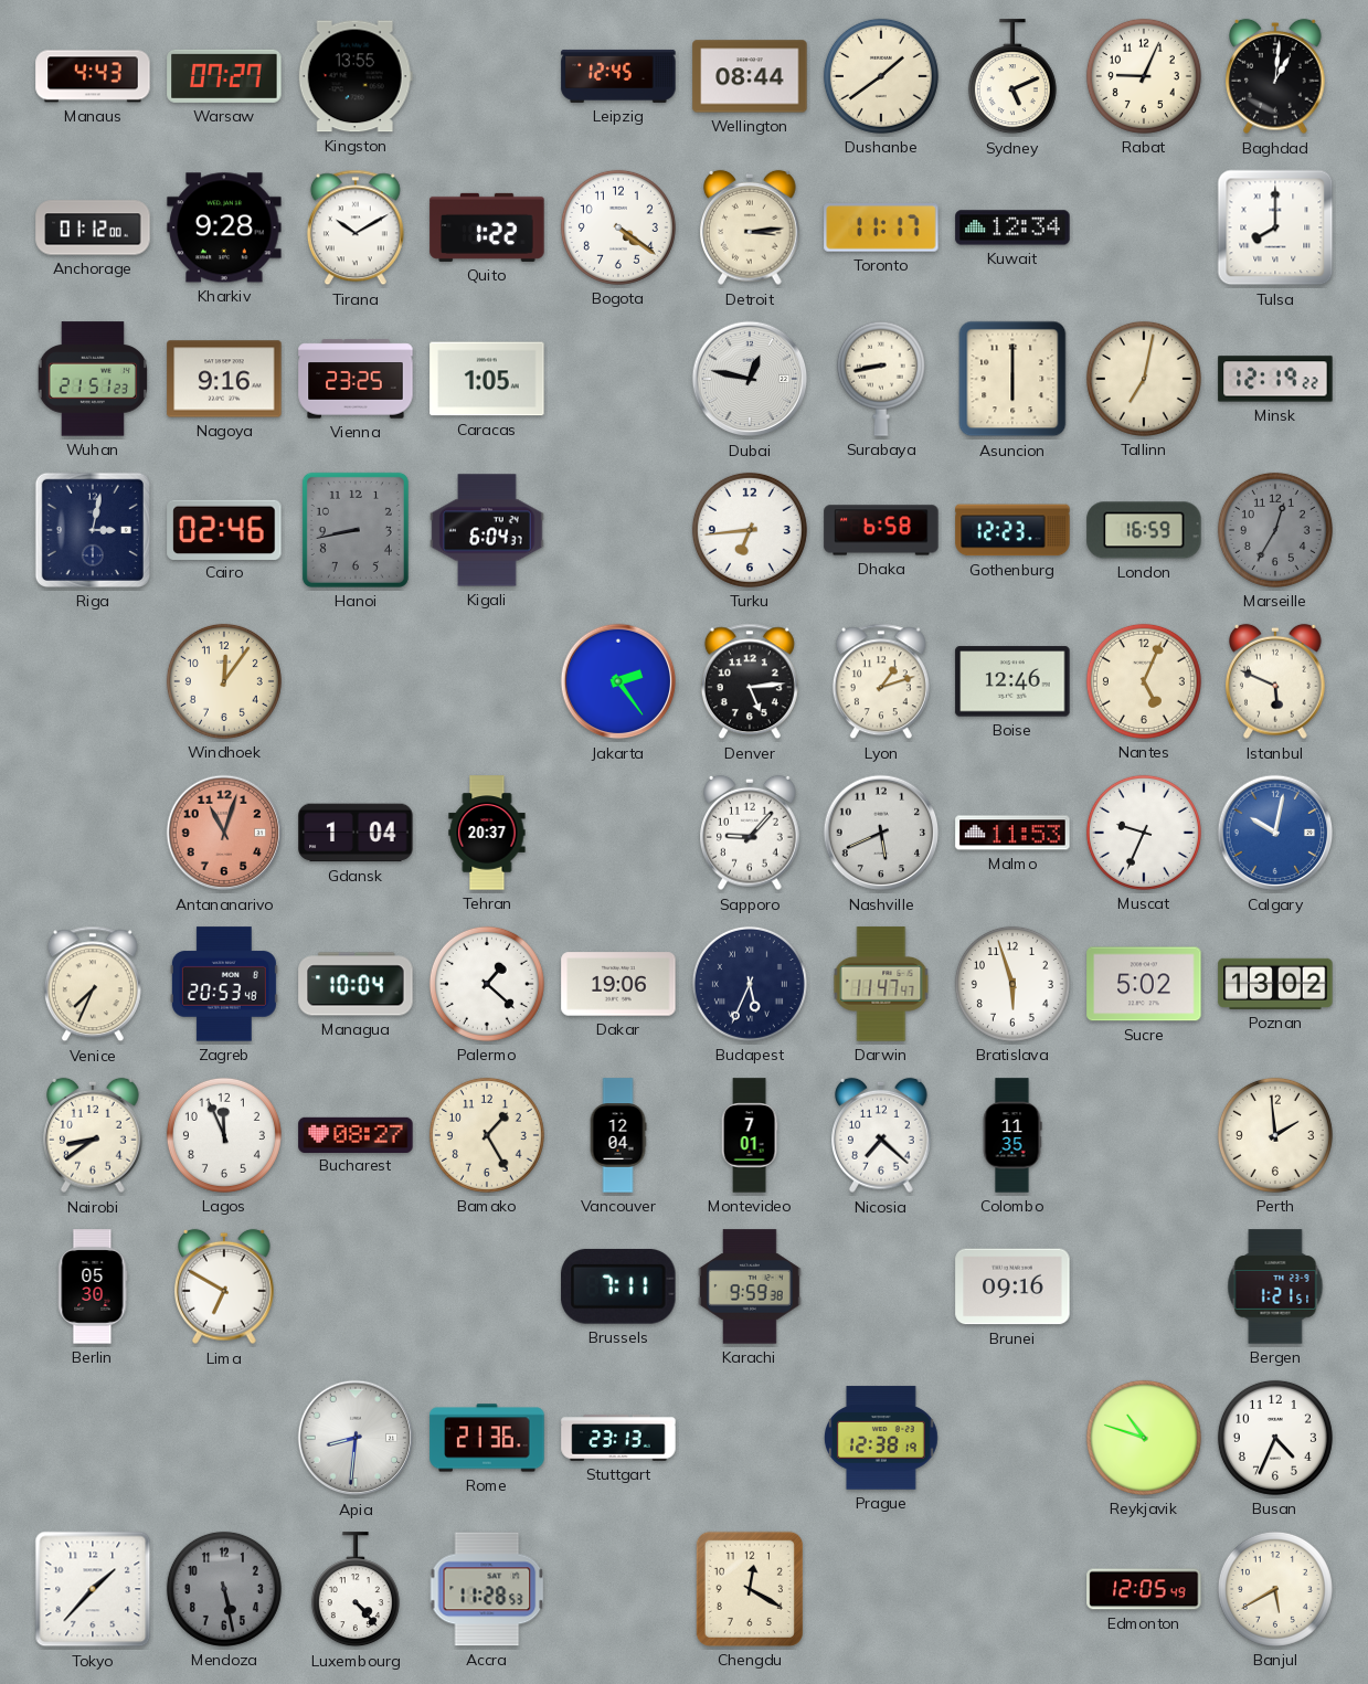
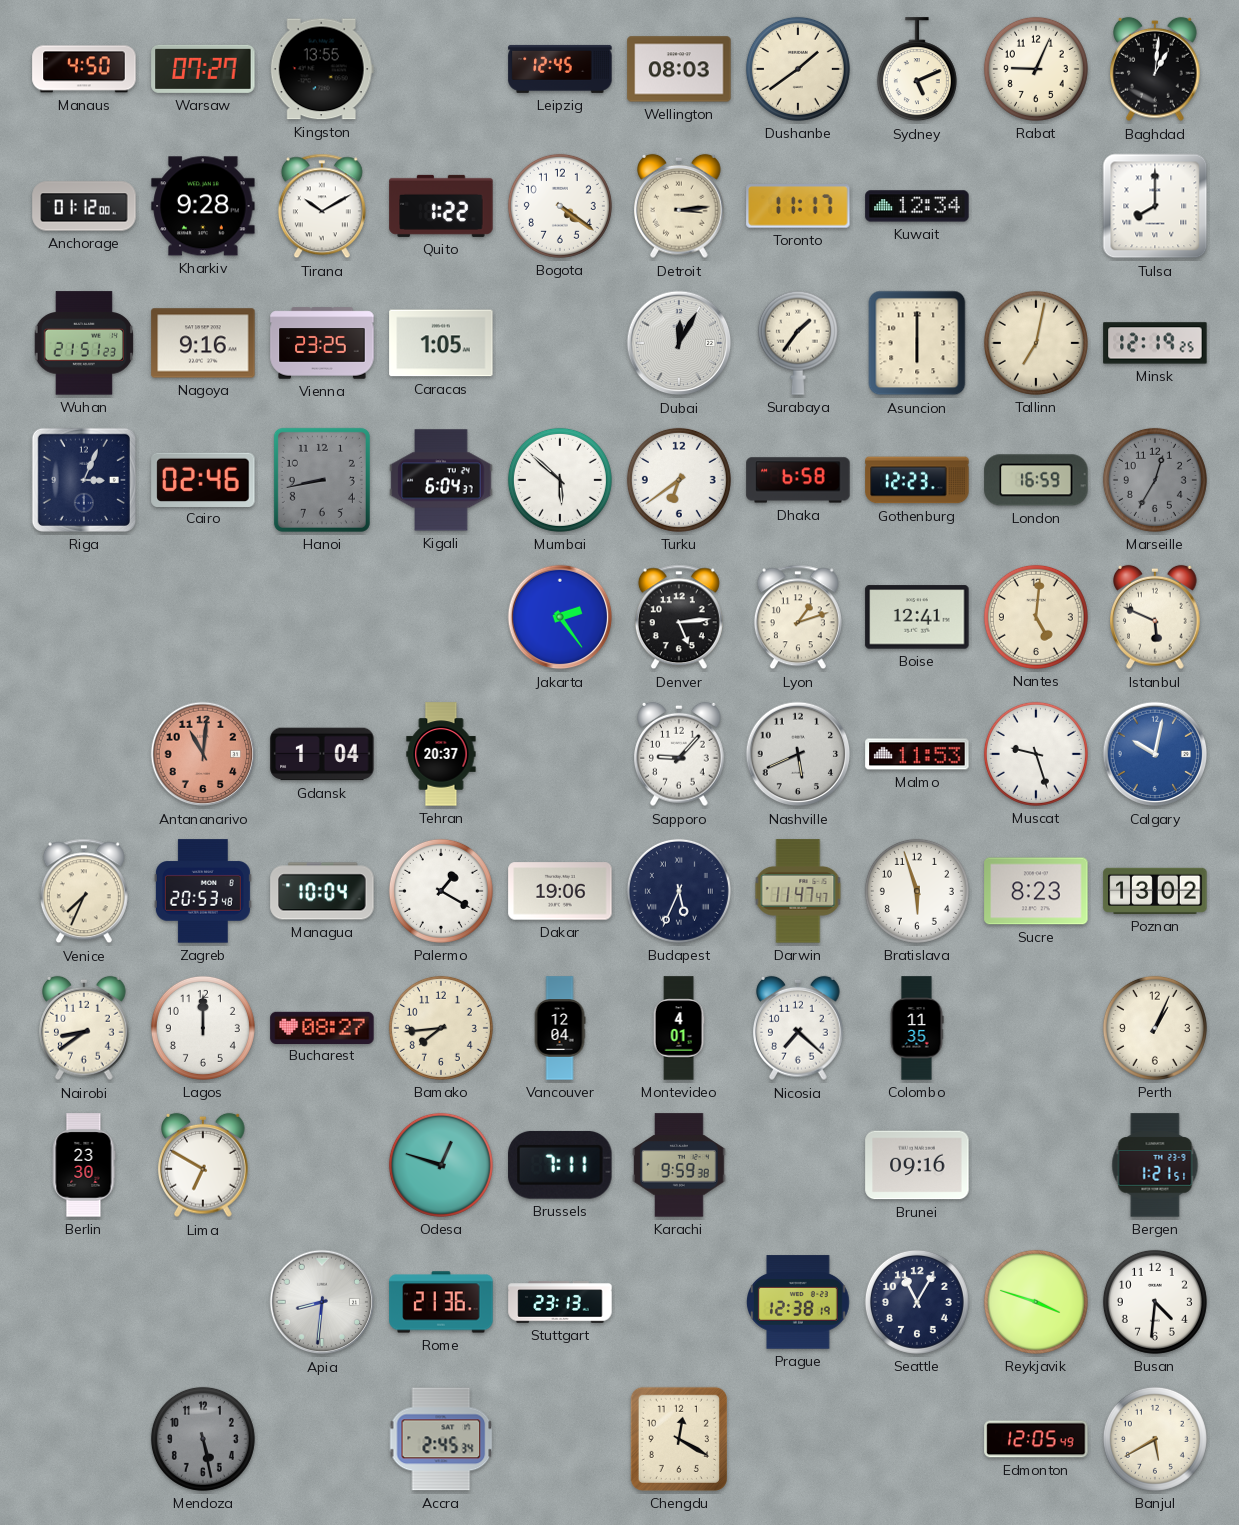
Manaus: 4:43 -> 4:50
Wellington: 08:44 -> 08:03
Dubai: 12:47 -> 12:05
Surabaya: 8:43 -> 1:36
Minsk: 12:19:22 -> 12:19:25
Riga: 3:02 -> 3:04
Mumbai: none -> 5:52
Turku: 6:44 -> 6:39
Windhoek: 12:06 -> none
Boise: 12:46 -> 12:41
Nantes: 5:04 -> 5:01
Antananarivo: 11:03 -> 11:01
Muscat: 9:34 -> 9:27
Palermo: 1:22 -> 1:20
Sucre: 5:02 -> 8:23
Lagos: 11:56 -> 12:00
Bamako: 1:25 -> 7:44
Montevideo: 7:01 -> 4:01
Perth: 1:59 -> 1:04
Berlin: 05:30 -> 23:30
Odesa: none -> 12:48
Seattle: none -> 11:05
Reykjavik: 10:48 -> 3:48
Busan: 4:34 -> 4:31
Tokyo: 1:37 -> none
Luxembourg: 4:23 -> none
Accra: 11:28 -> 2:45
